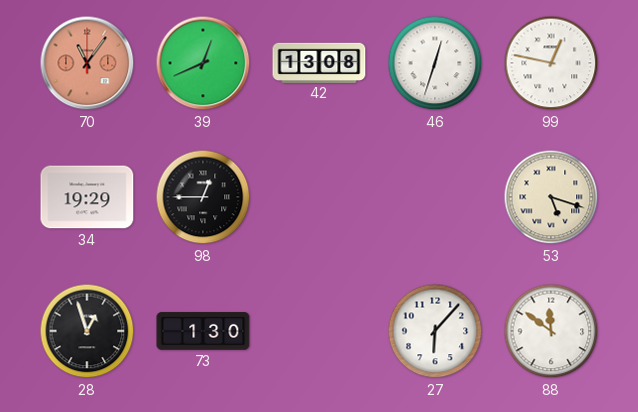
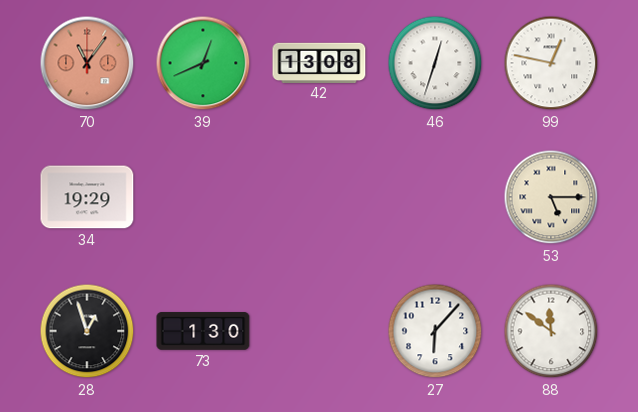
98: 12:45 -> none
53: 5:18 -> 5:15
